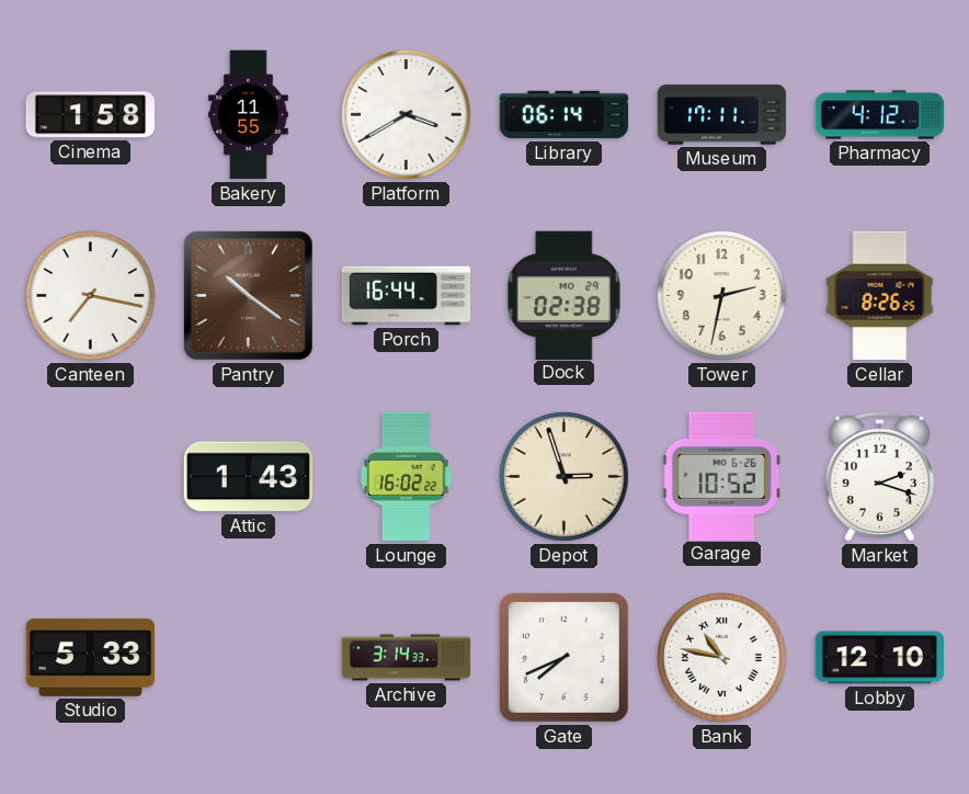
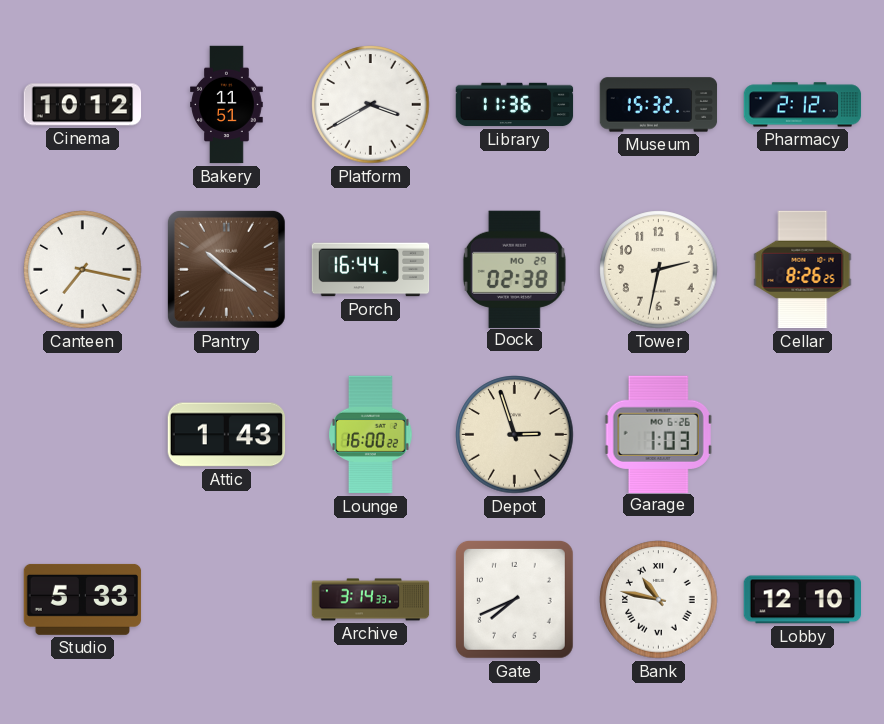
Cinema: 1:58 -> 10:12
Bakery: 11:55 -> 11:51
Library: 06:14 -> 11:36
Museum: 17:11 -> 15:32
Pharmacy: 4:12 -> 2:12
Lounge: 16:02 -> 16:00
Garage: 10:52 -> 1:03
Market: 2:18 -> none
